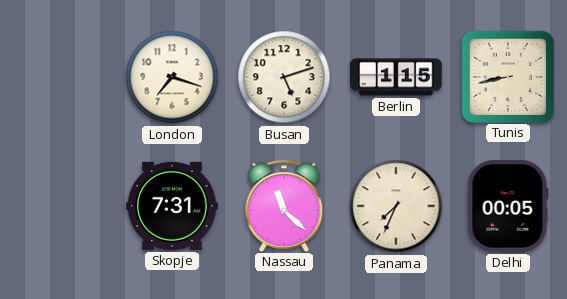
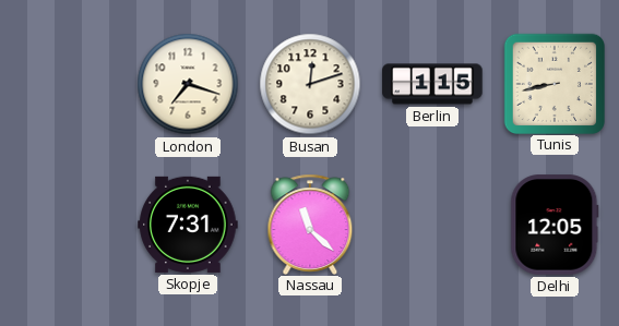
Busan: 5:12 -> 12:12
Panama: 7:34 -> none
Delhi: 00:05 -> 12:05
